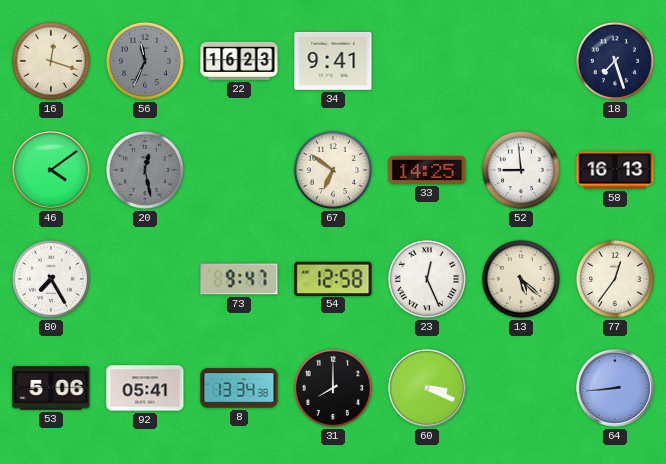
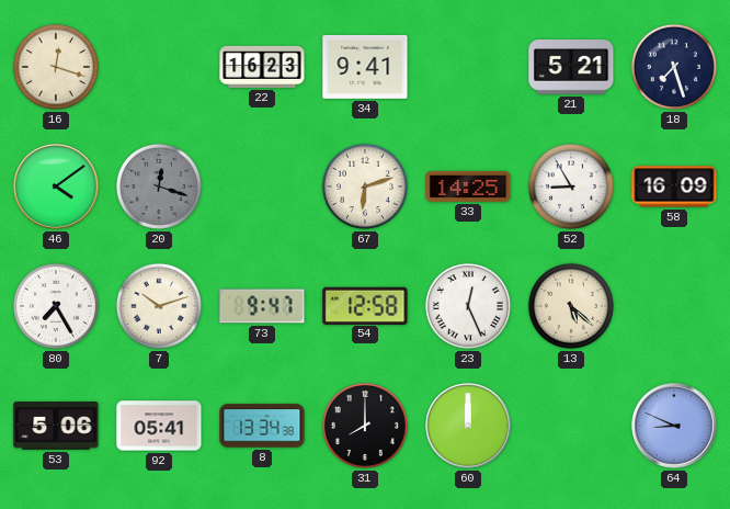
56: 11:34 -> none
21: none -> 5:21
20: 12:28 -> 12:18
67: 6:51 -> 6:12
52: 8:59 -> 8:55
58: 16:13 -> 16:09
7: none -> 10:12
77: 12:36 -> none
60: 3:19 -> 12:00
64: 8:44 -> 8:49
